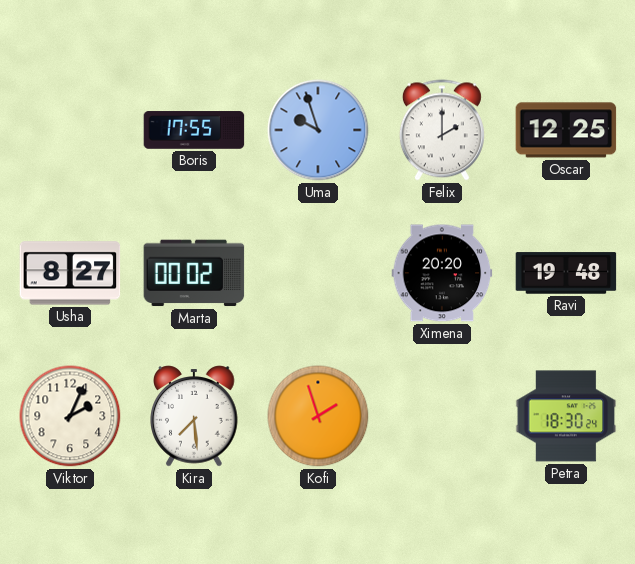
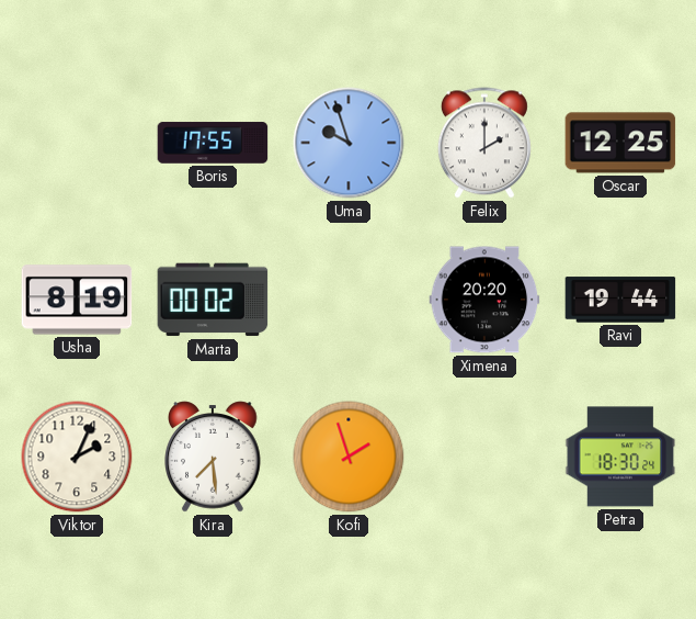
Usha: 8:27 -> 8:19
Ravi: 19:48 -> 19:44
